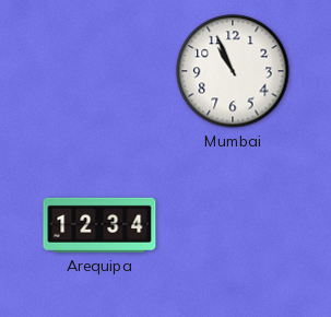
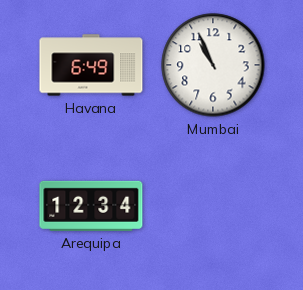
Havana: none -> 6:49
